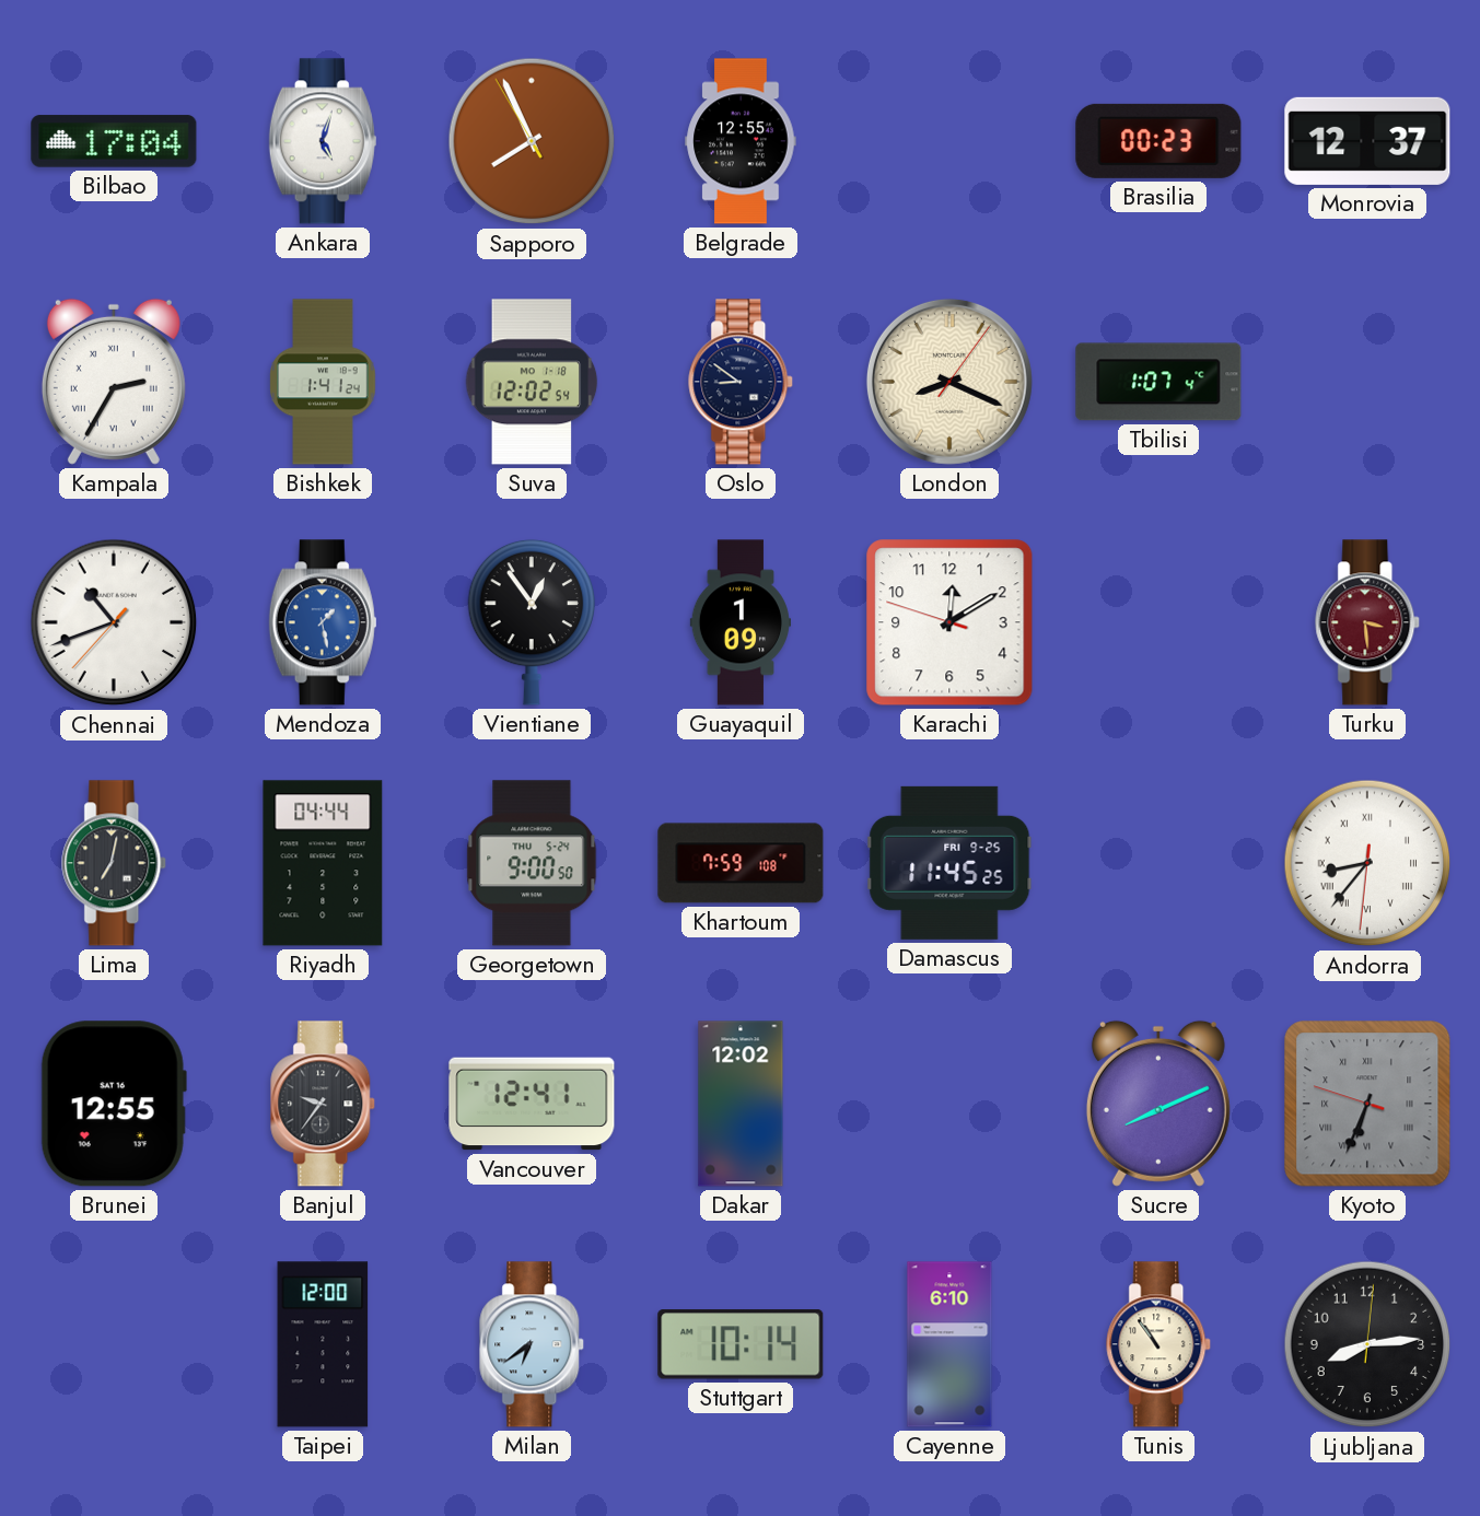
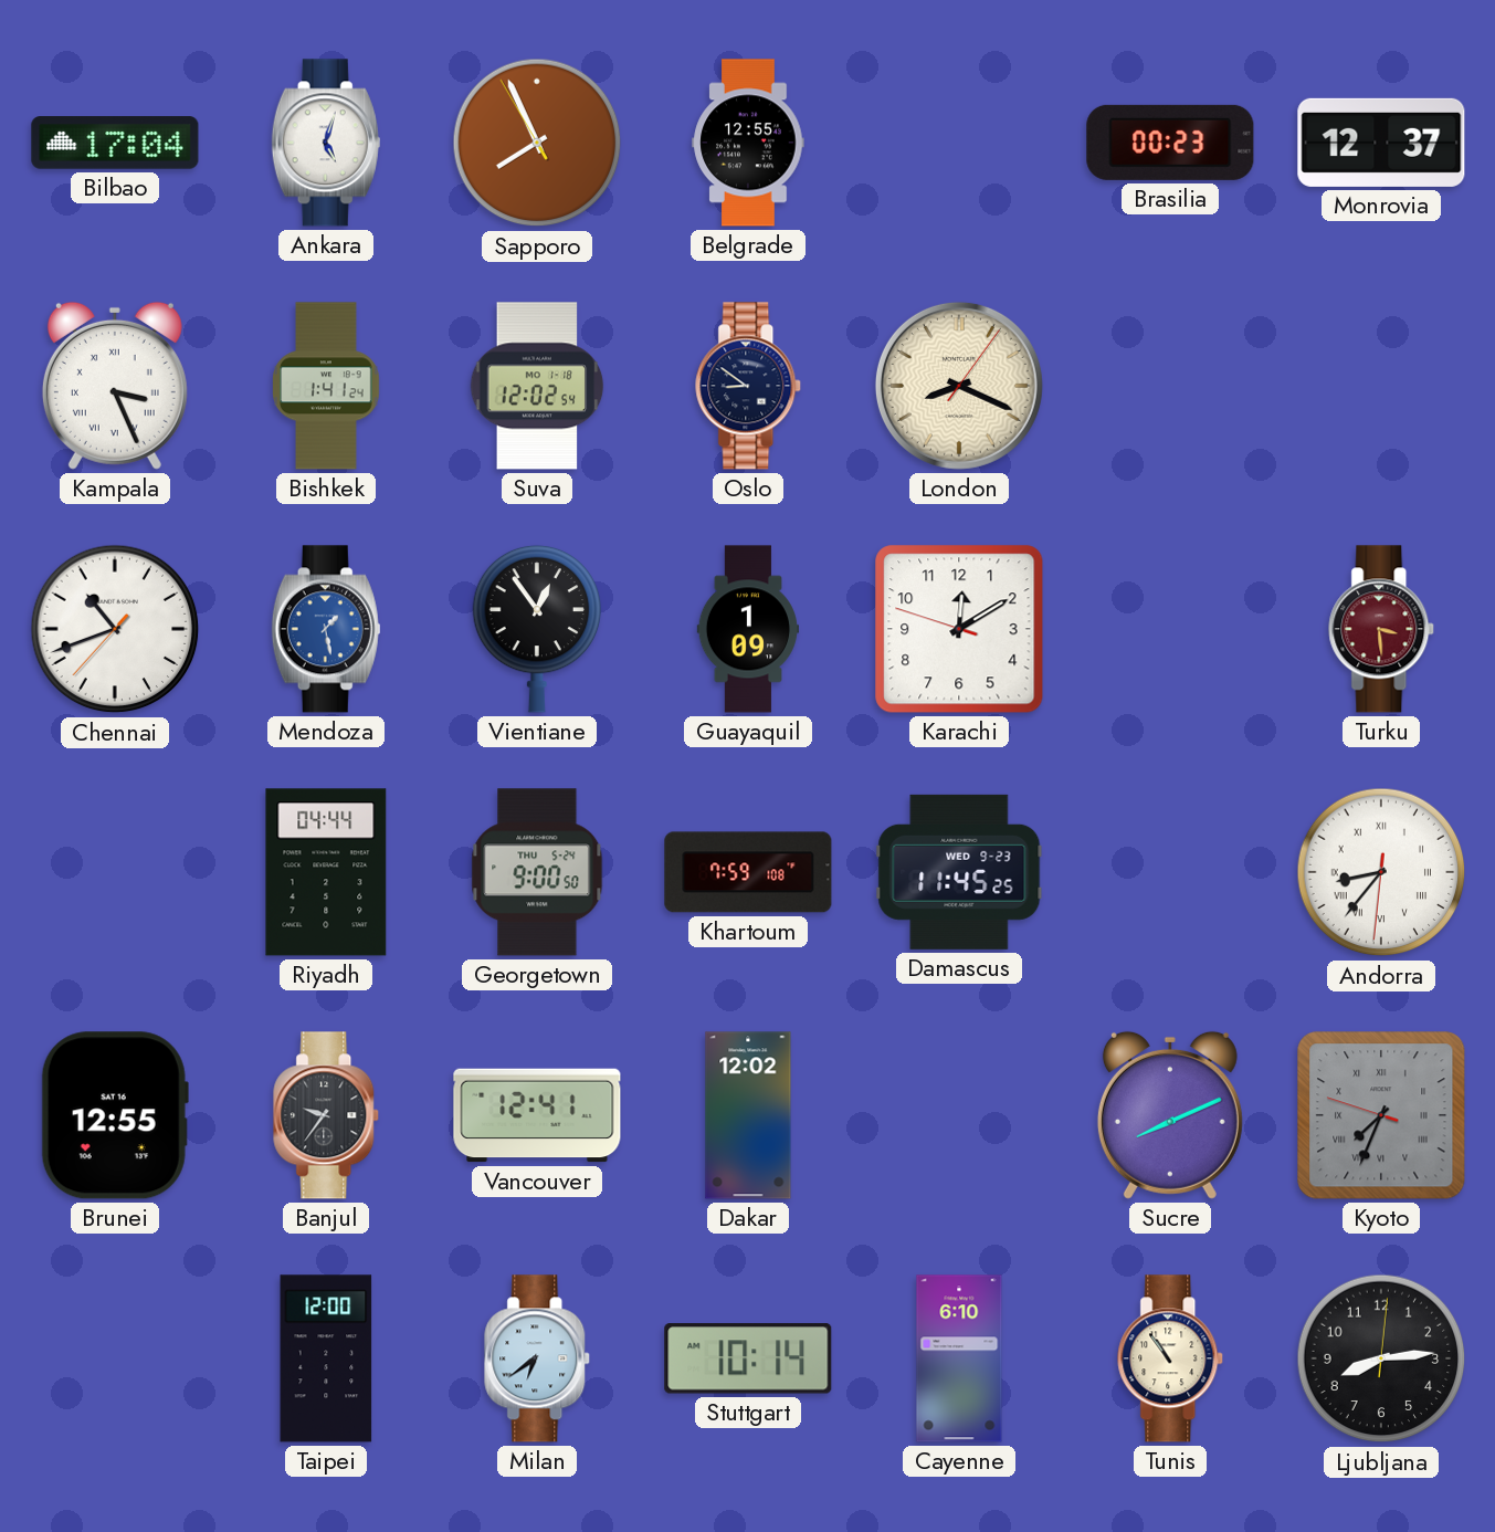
Kampala: 2:35 -> 3:26
Tbilisi: 1:07 -> none
Lima: 7:02 -> none
Damascus date: FRI 9-25 -> WED 9-23
Kyoto: 6:33 -> 7:33
